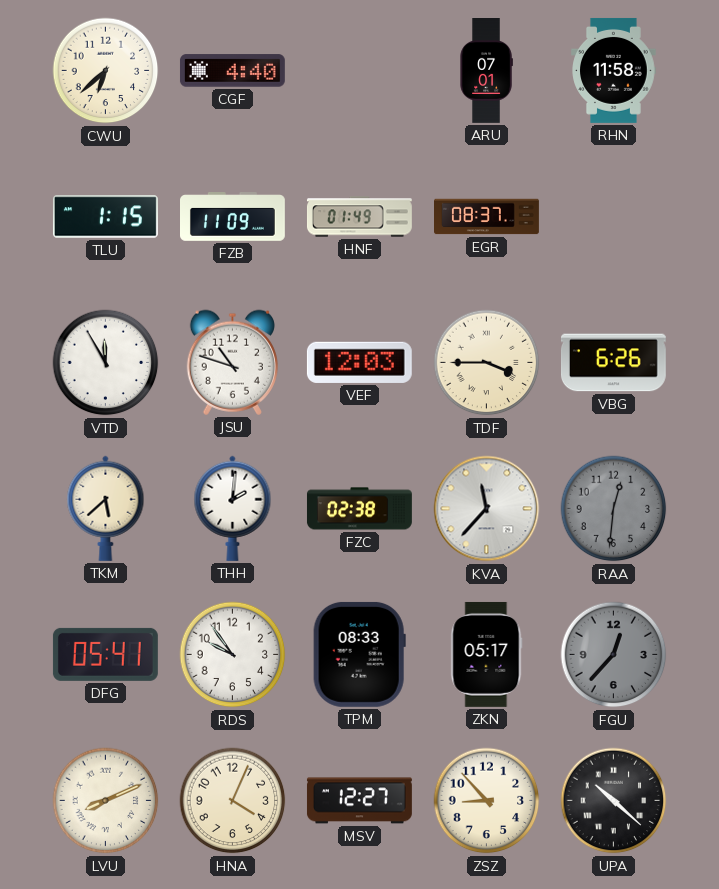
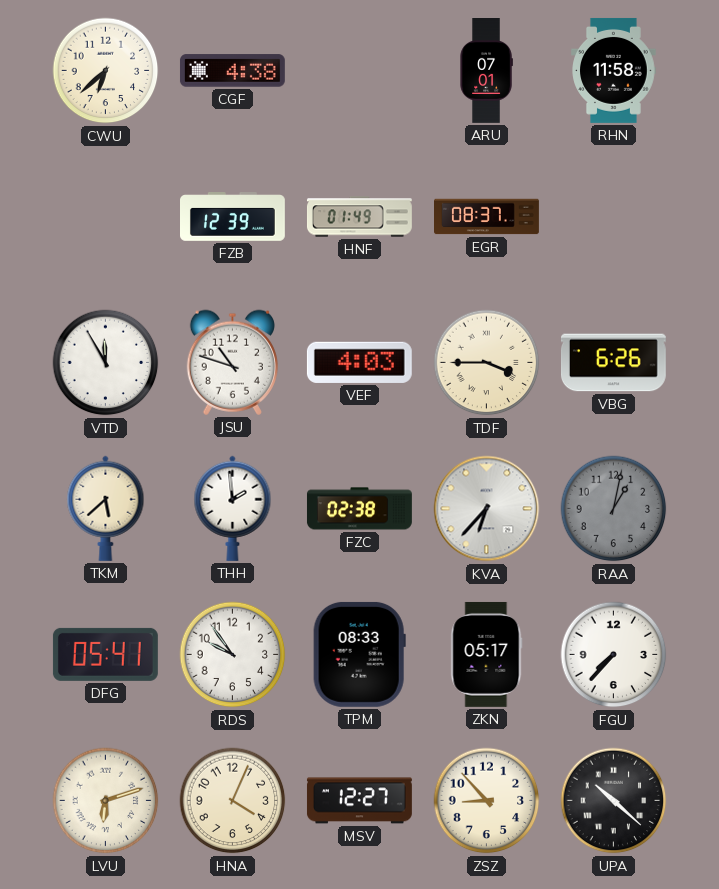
CGF: 4:40 -> 4:38
TLU: 1:15 -> none
FZB: 11:09 -> 12:39
VEF: 12:03 -> 4:03
THH: 2:01 -> 1:59
KVA: 11:37 -> 6:37
RAA: 12:31 -> 1:02
FGU: 12:37 -> 7:37
FGU dial: grey -> white
LVU: 8:11 -> 6:12
